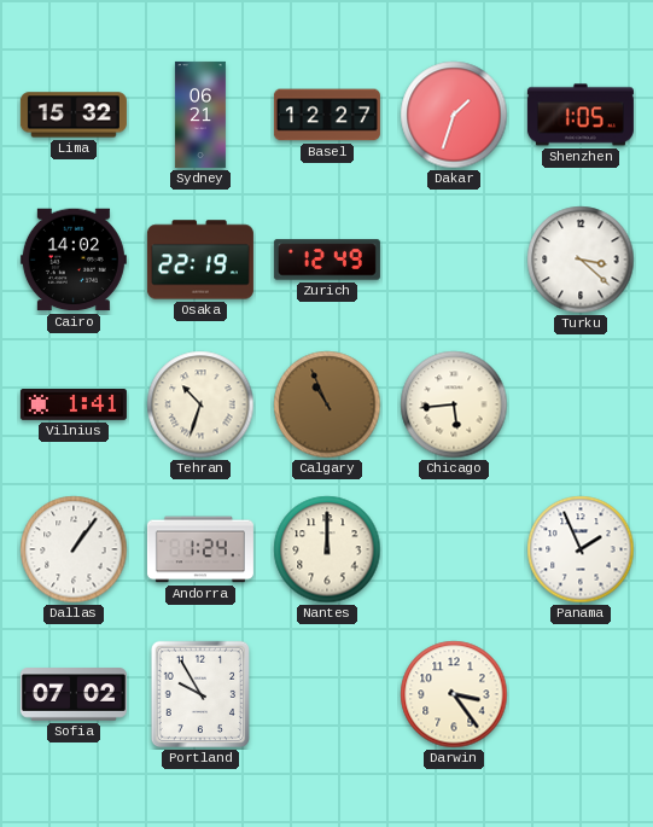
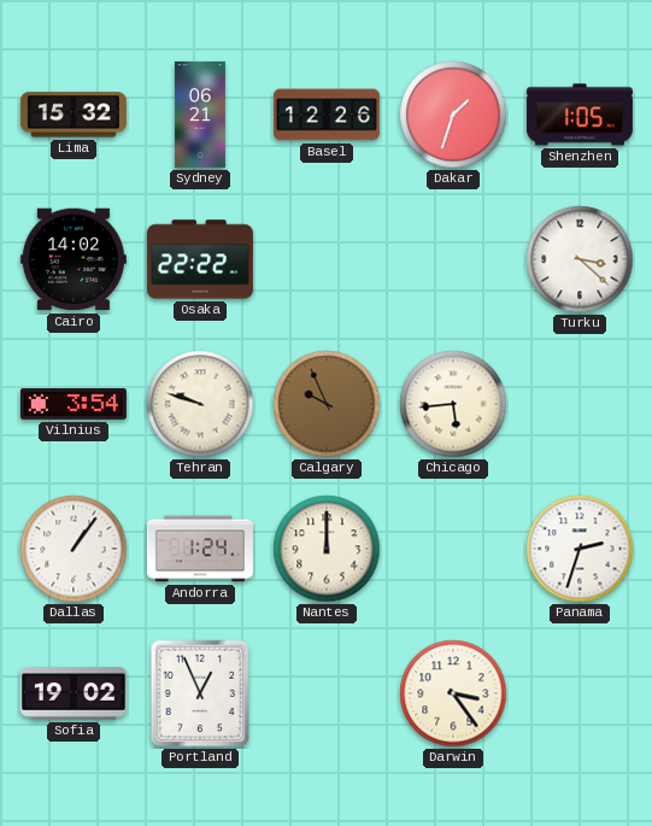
Basel: 12:27 -> 12:26
Osaka: 22:19 -> 22:22
Zurich: 12:49 -> none
Vilnius: 1:41 -> 3:54
Tehran: 10:33 -> 9:48
Calgary: 10:56 -> 9:56
Panama: 1:56 -> 2:33
Sofia: 07:02 -> 19:02
Portland: 9:55 -> 12:56
